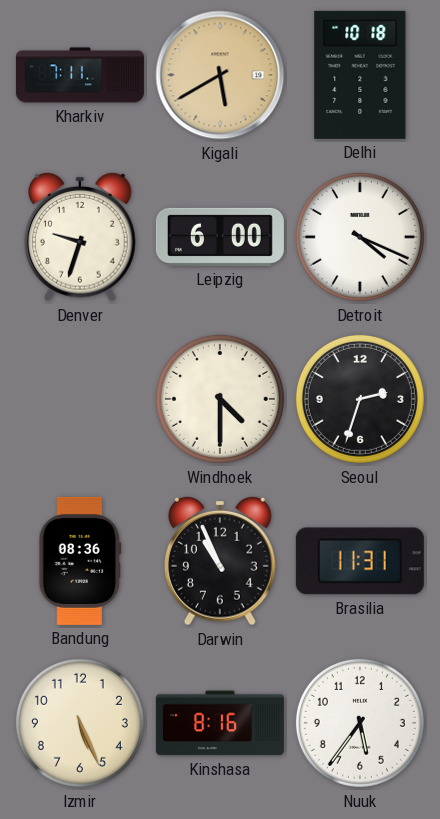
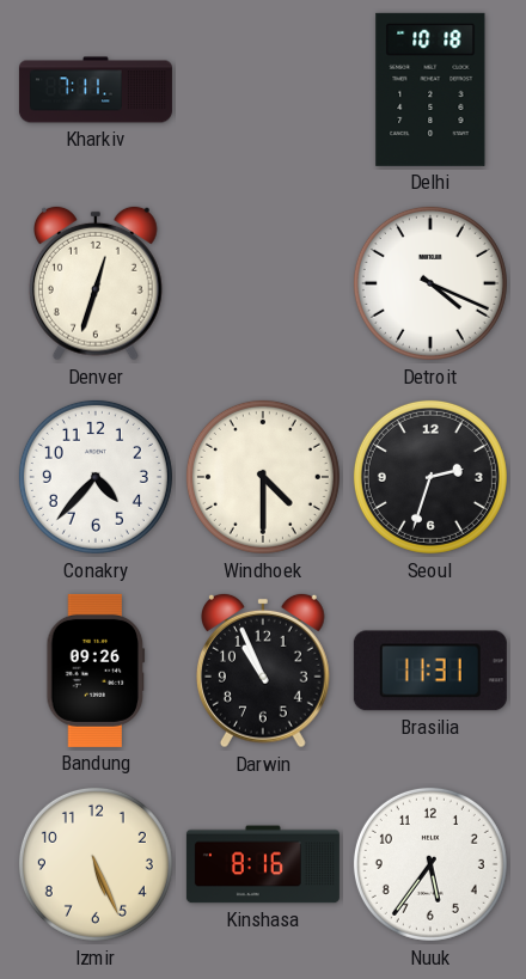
Kigali: 5:40 -> none
Denver: 9:33 -> 12:33
Leipzig: 6:00 -> none
Conakry: none -> 4:37
Bandung: 08:36 -> 09:26
